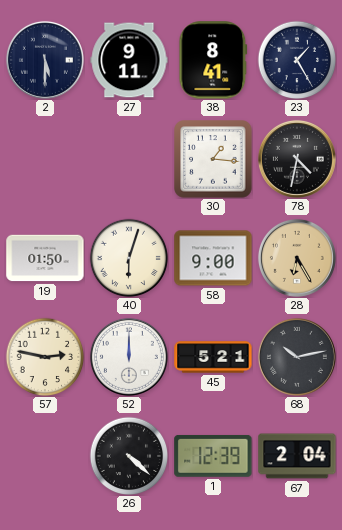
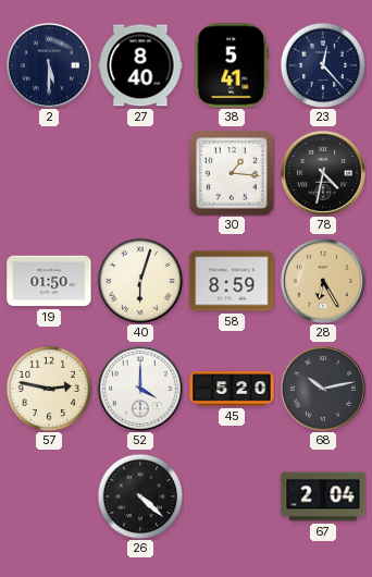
27: 9:11 -> 8:40
38: 8:41 -> 5:41
23: 1:25 -> 12:23
58: 9:00 -> 8:59
52: 12:00 -> 4:00
45: 5:21 -> 5:20
1: 12:39 -> none
